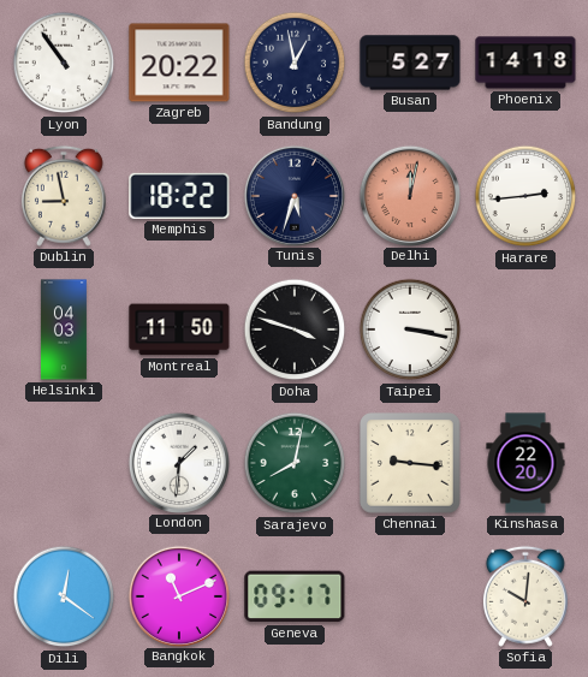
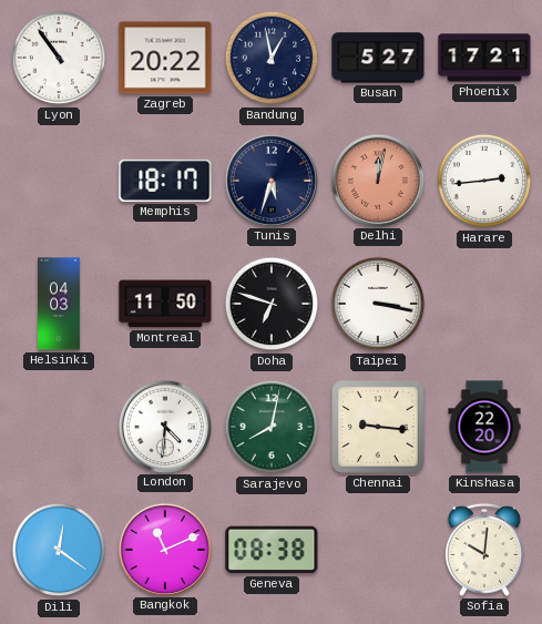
Phoenix: 14:18 -> 17:21
Dublin: 8:58 -> none
Memphis: 18:22 -> 18:17
Doha: 3:48 -> 6:48
London: 1:31 -> 4:31
Geneva: 09:17 -> 08:38
